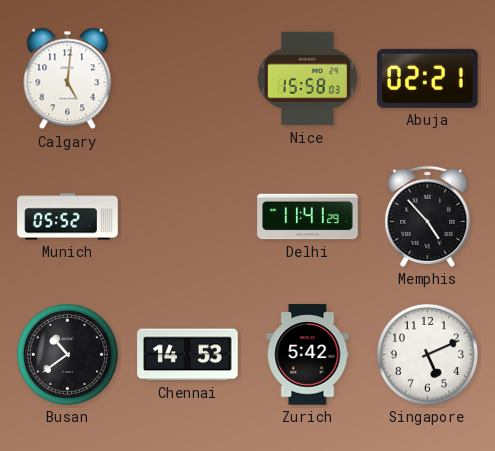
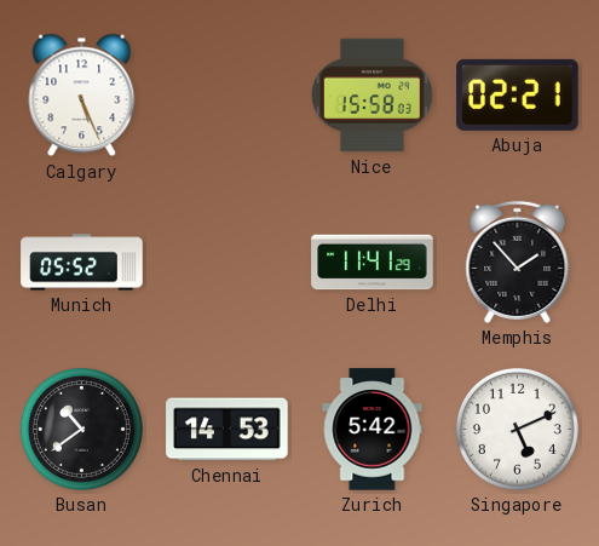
Calgary: 5:01 -> 5:26
Memphis: 4:53 -> 1:53
